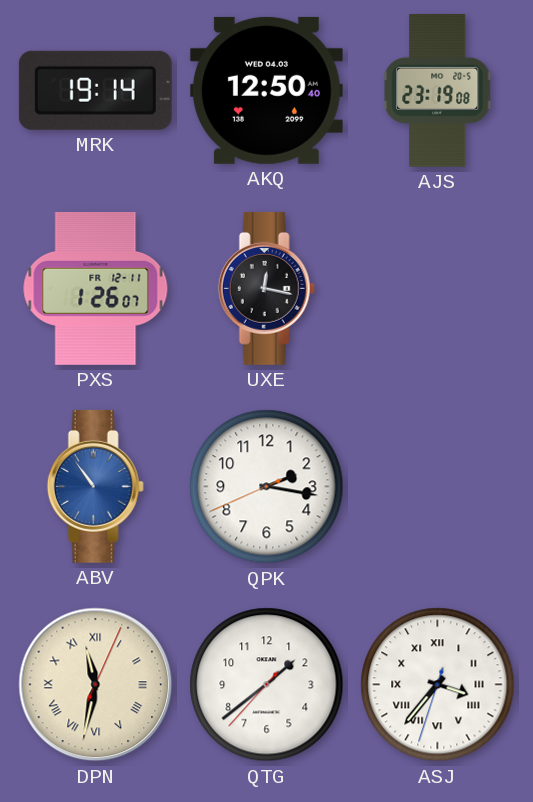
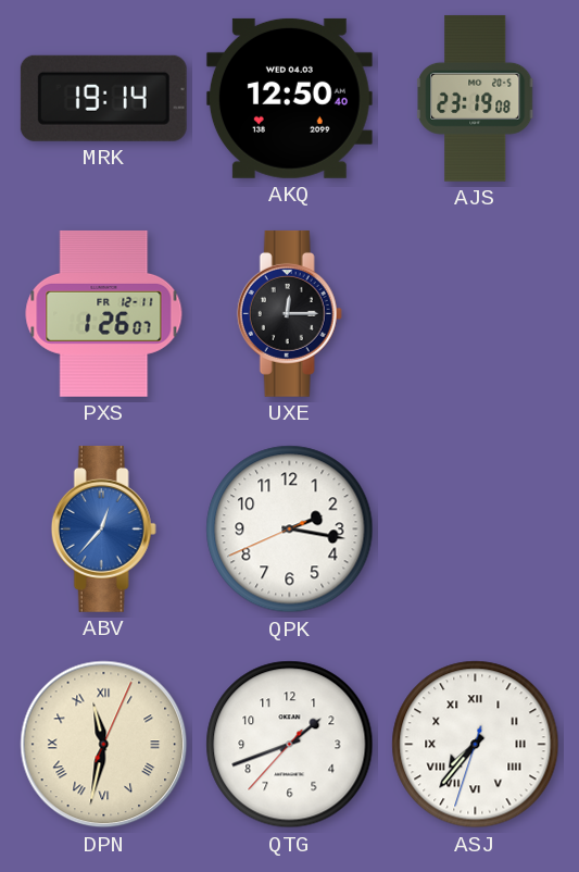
UXE: 12:17 -> 12:15
ABV: 10:54 -> 12:37
QTG: 1:38 -> 1:41
ASJ: 3:36 -> 7:36
